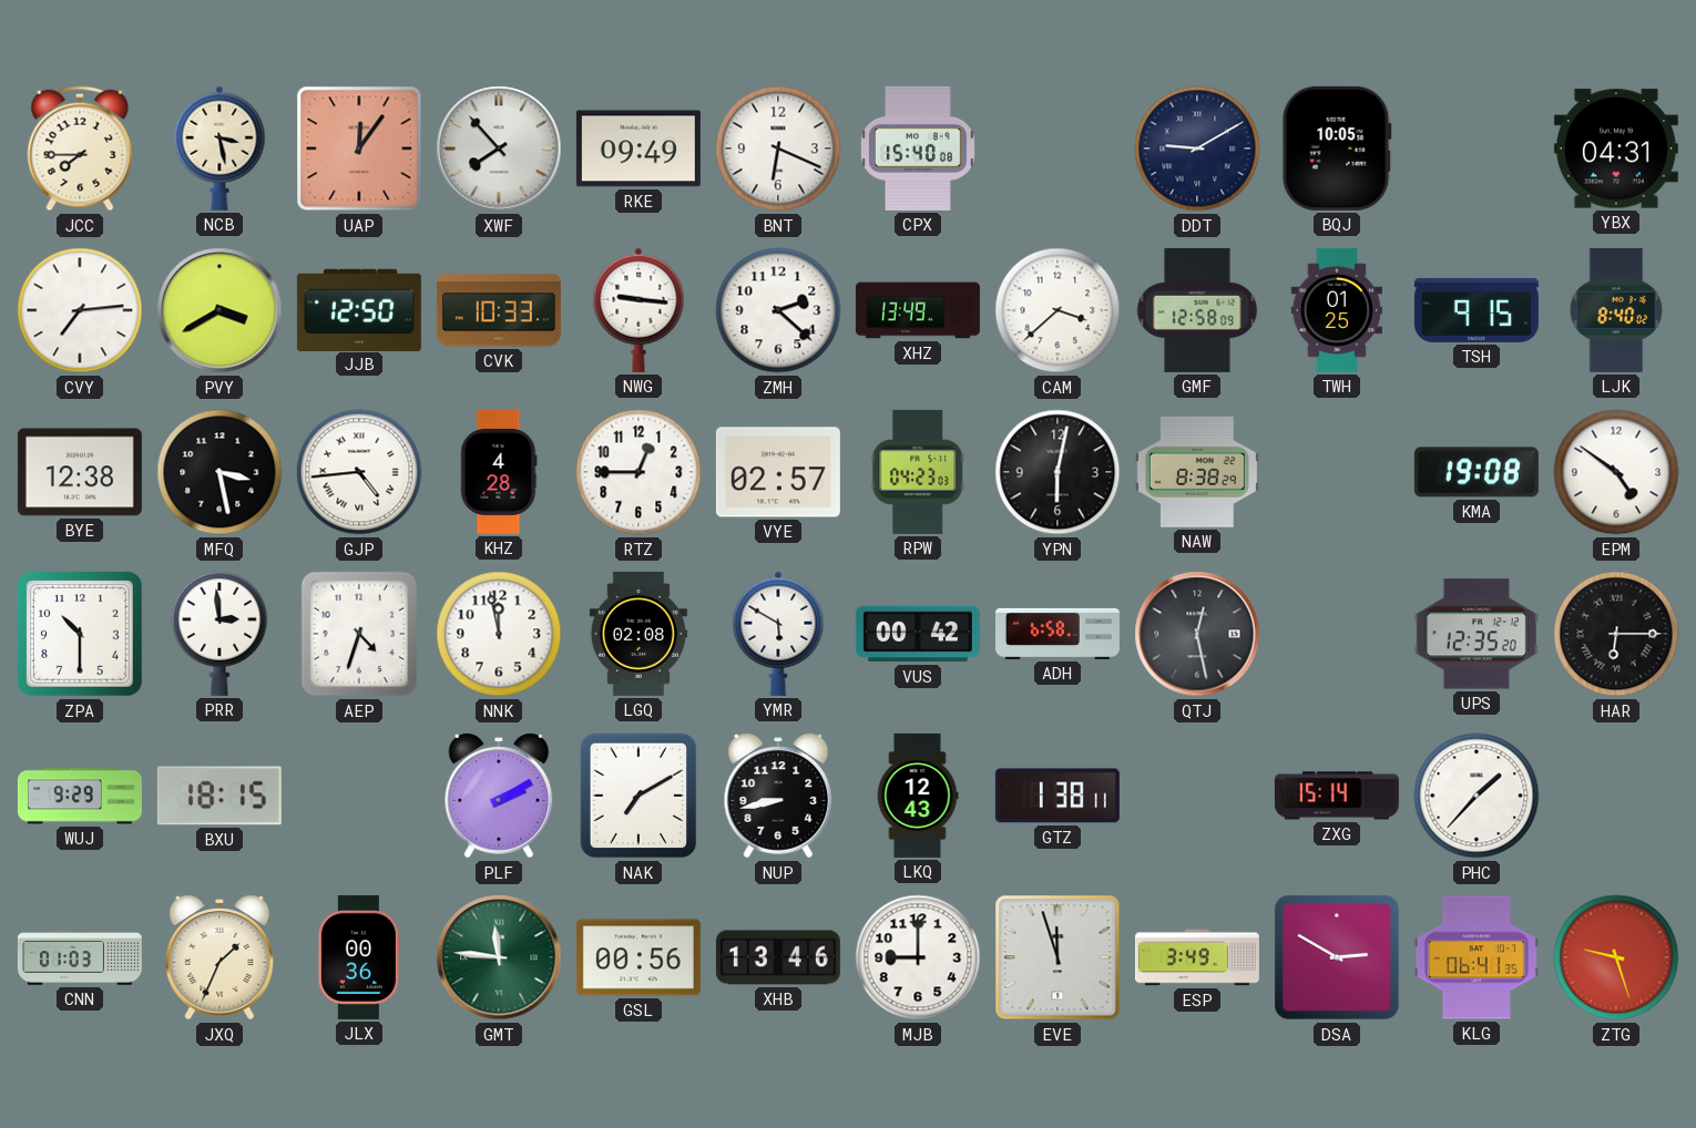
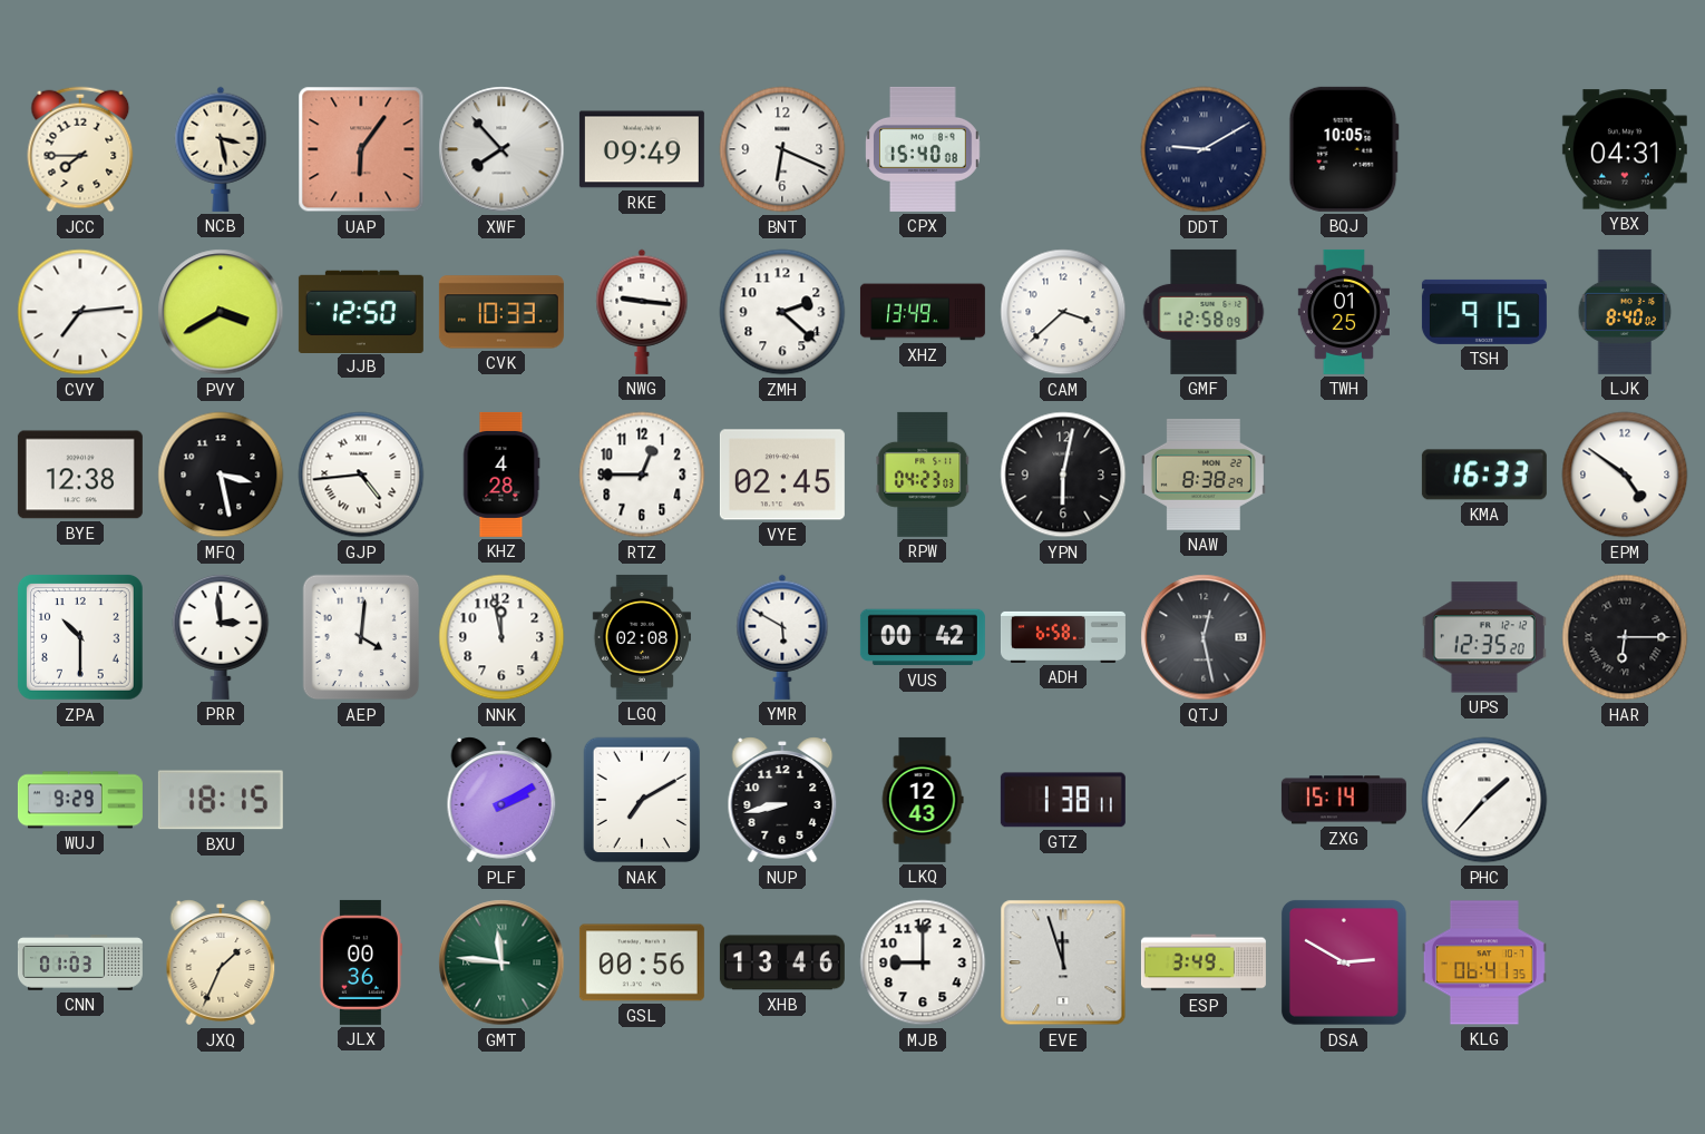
UAP: 12:06 -> 6:06
VYE: 02:57 -> 02:45
KMA: 19:08 -> 16:33
AEP: 4:33 -> 4:01
ZTG: 9:27 -> none
